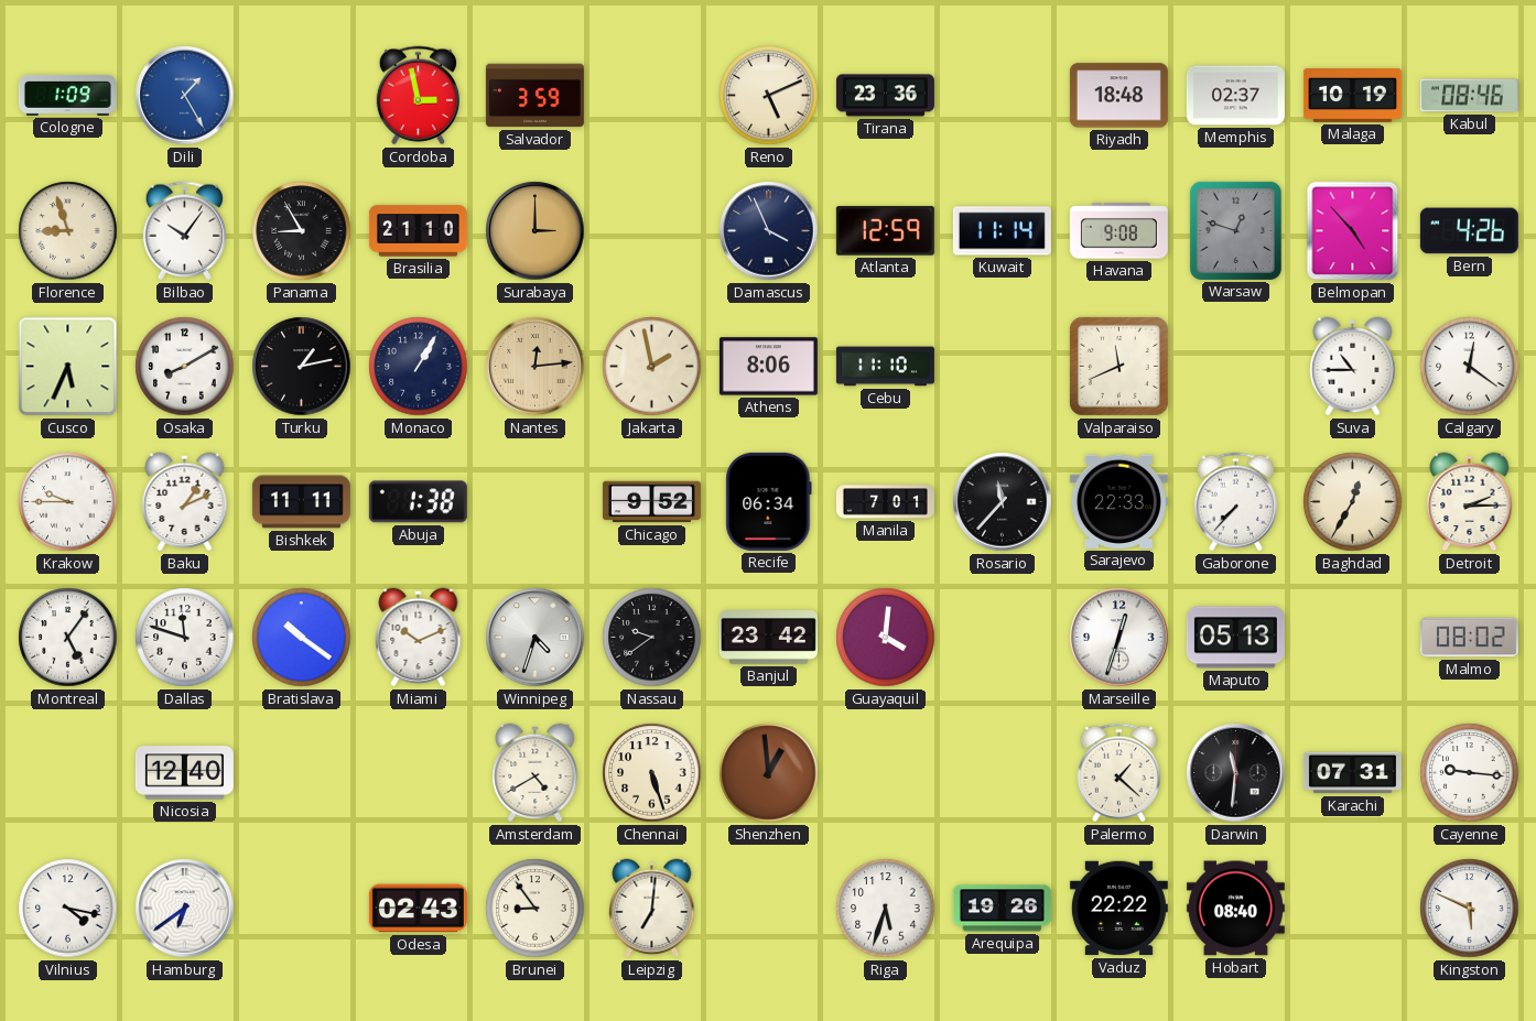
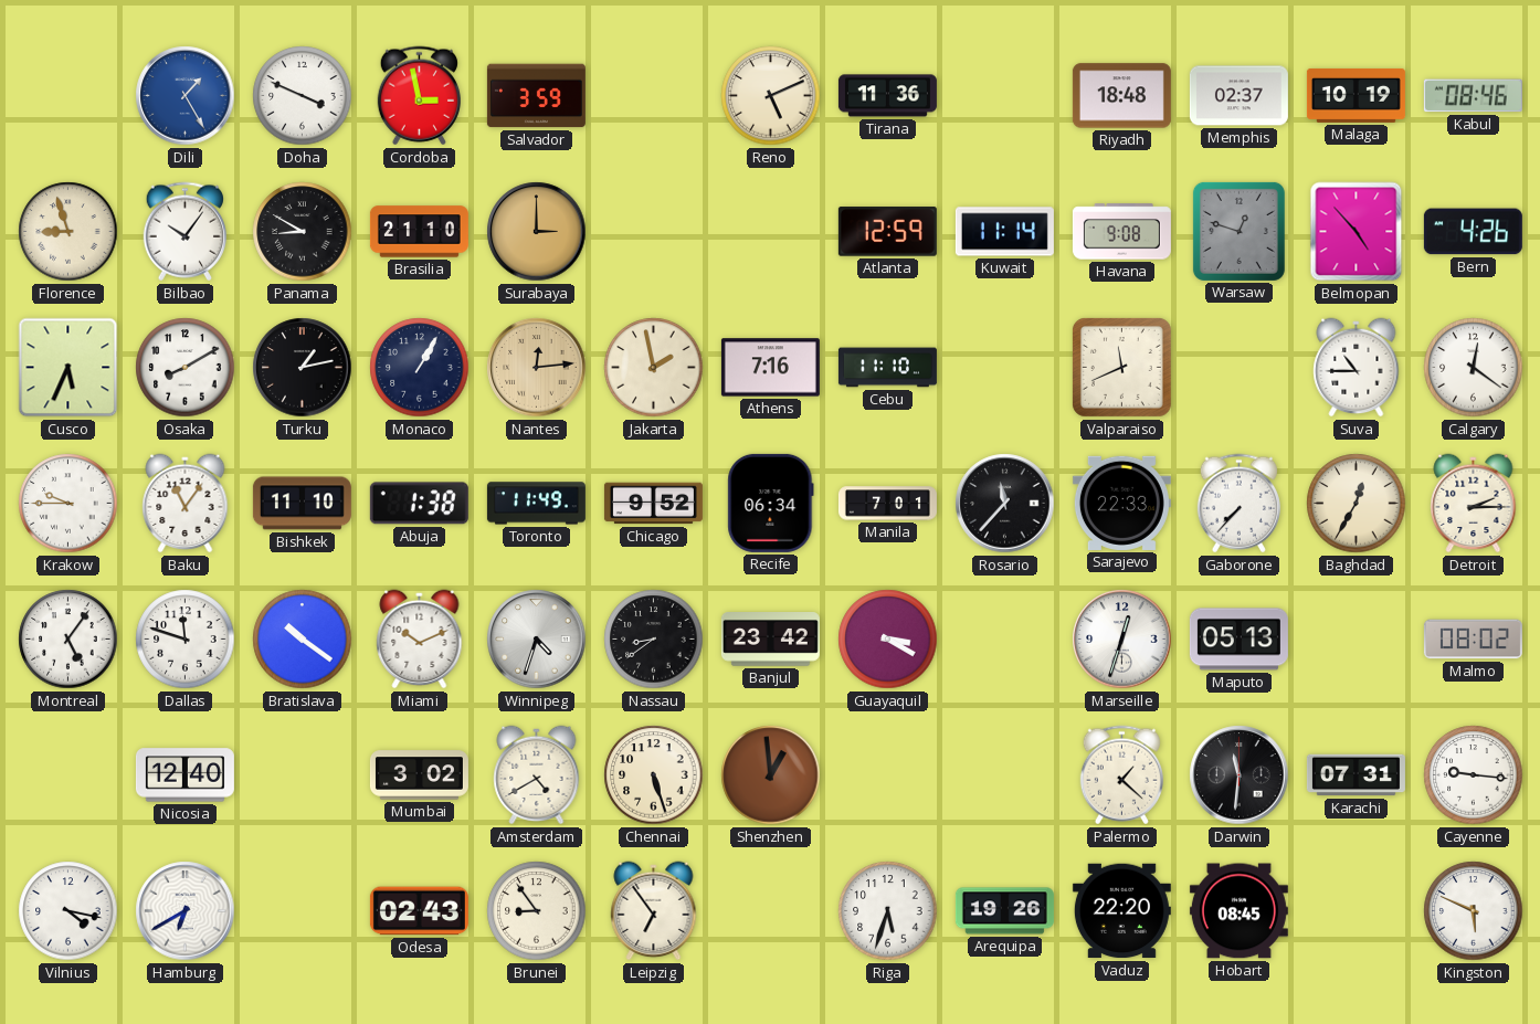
Cologne: 1:09 -> none
Doha: none -> 3:49
Tirana: 23:36 -> 11:36
Panama: 8:55 -> 8:50
Damascus: 3:56 -> none
Athens: 8:06 -> 7:16
Baku: 1:11 -> 11:06
Bishkek: 11:11 -> 11:10
Toronto: none -> 11:49
Nassau: 9:39 -> 8:39
Guayaquil: 4:01 -> 3:20
Mumbai: none -> 3:02
Hamburg: 6:39 -> 6:40
Leipzig: 7:01 -> 6:54
Vaduz: 22:22 -> 22:20
Hobart: 08:40 -> 08:45
